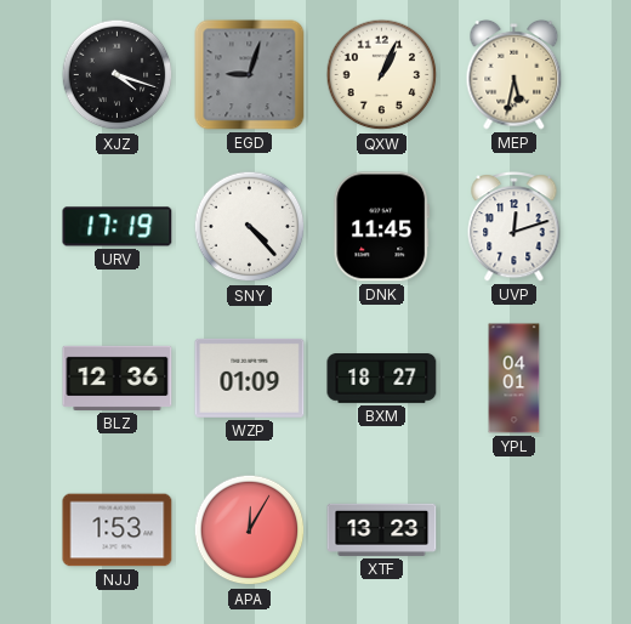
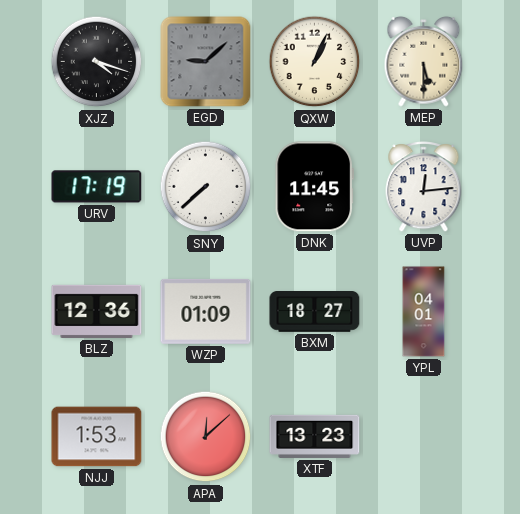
EGD: 9:03 -> 9:08
MEP: 5:32 -> 5:30
SNY: 4:23 -> 7:38
UVP: 12:12 -> 12:14
APA: 12:05 -> 12:08
